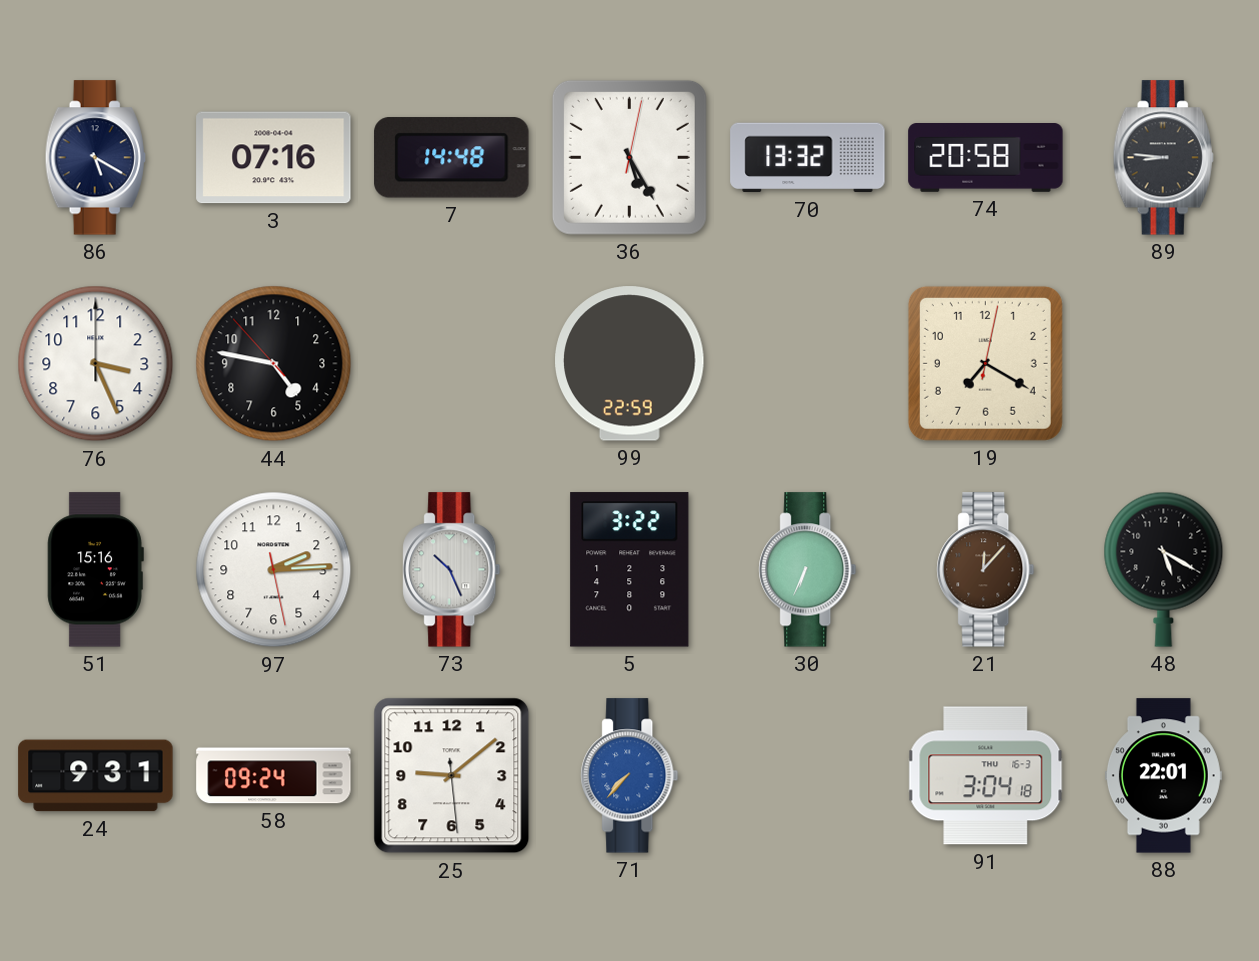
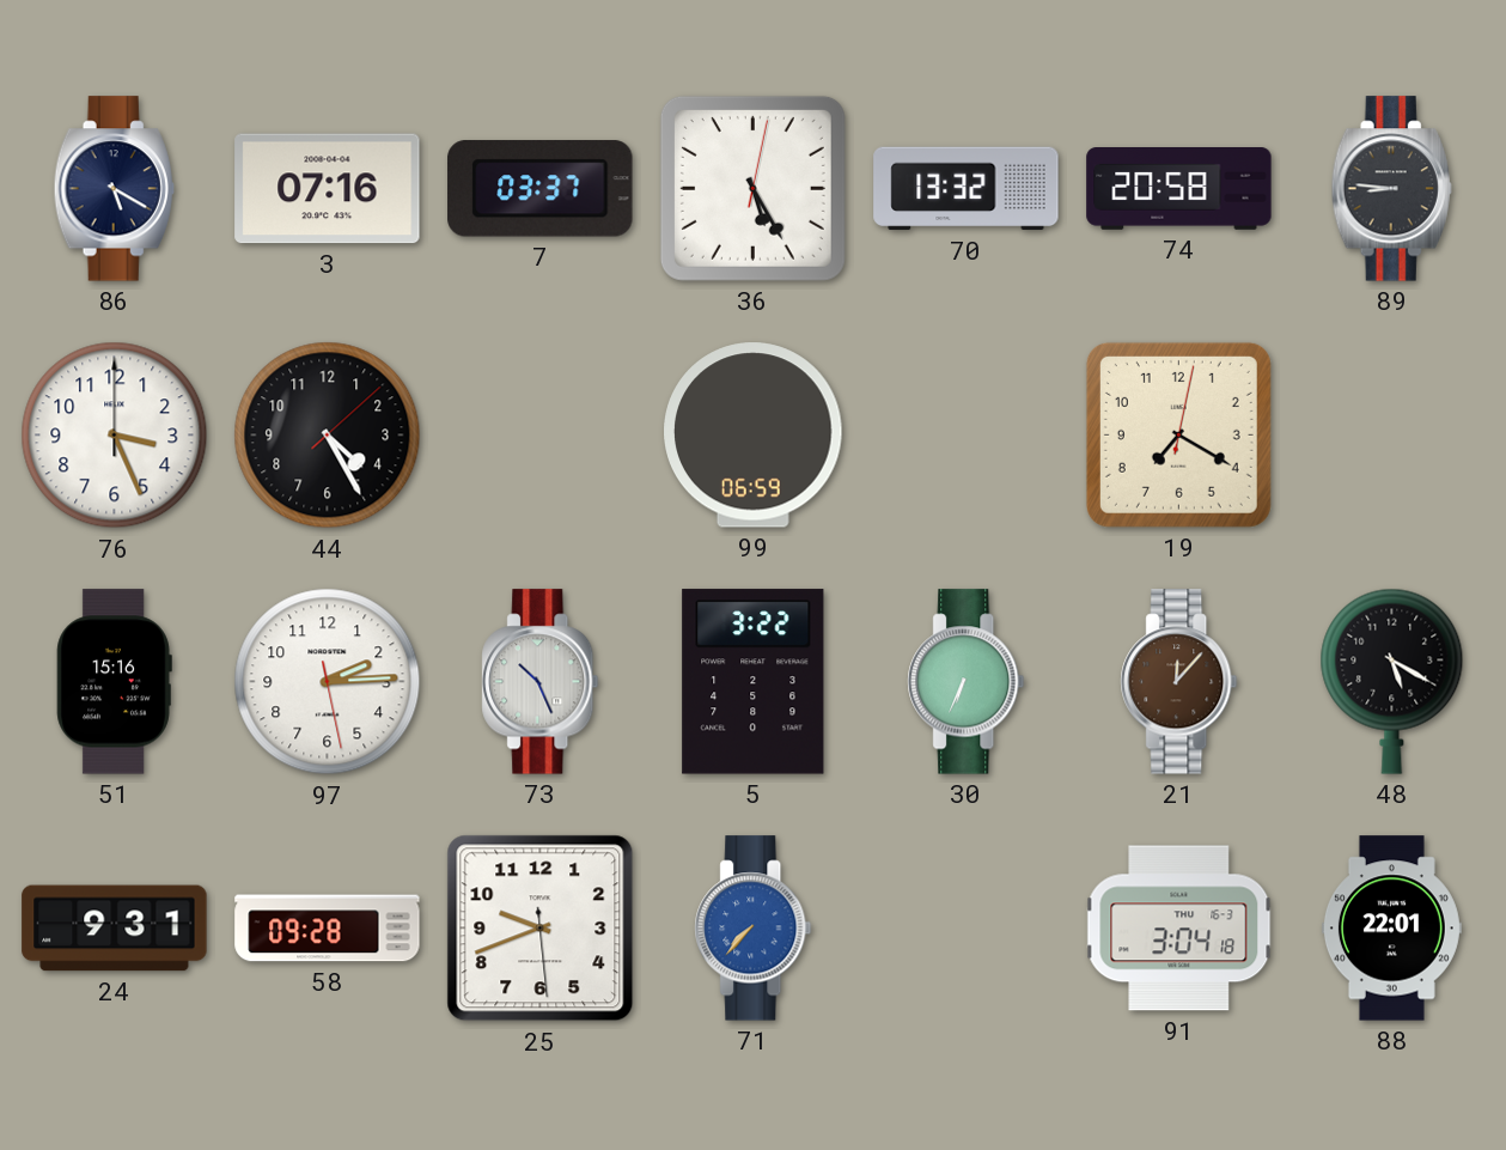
7: 14:48 -> 03:37
44: 4:46 -> 4:25
99: 22:59 -> 06:59
58: 09:24 -> 09:28
25: 9:08 -> 9:41
